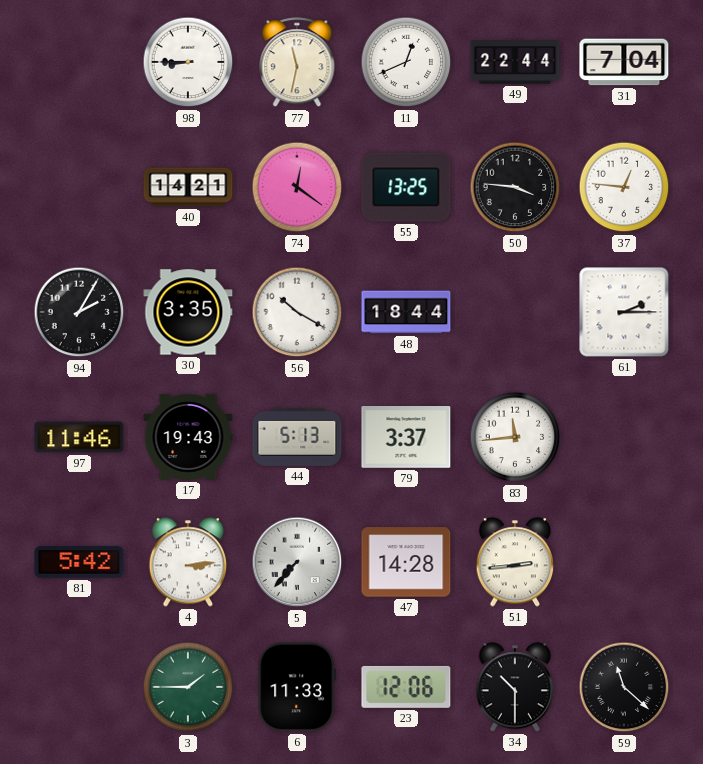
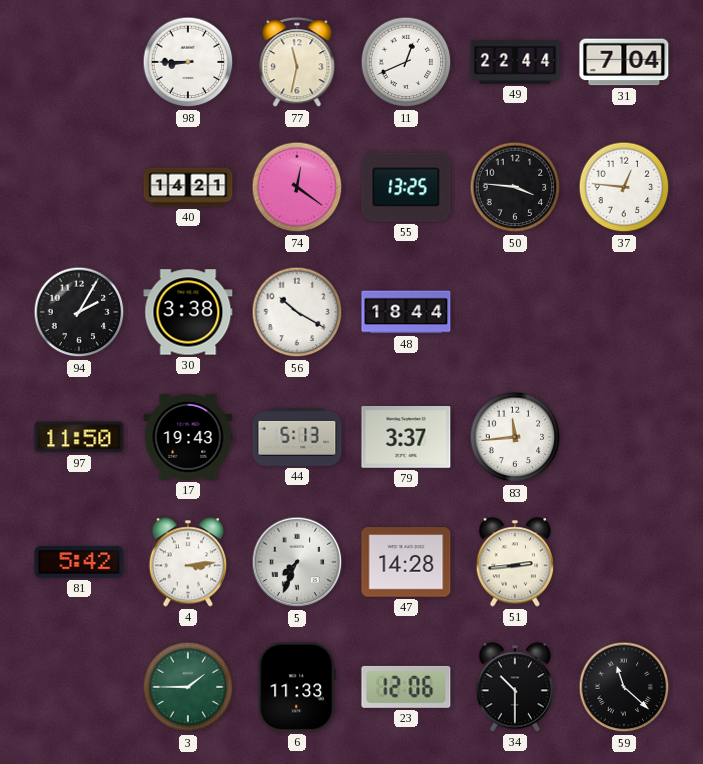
30: 3:35 -> 3:38
61: 2:15 -> none
97: 11:46 -> 11:50
5: 7:37 -> 7:34
